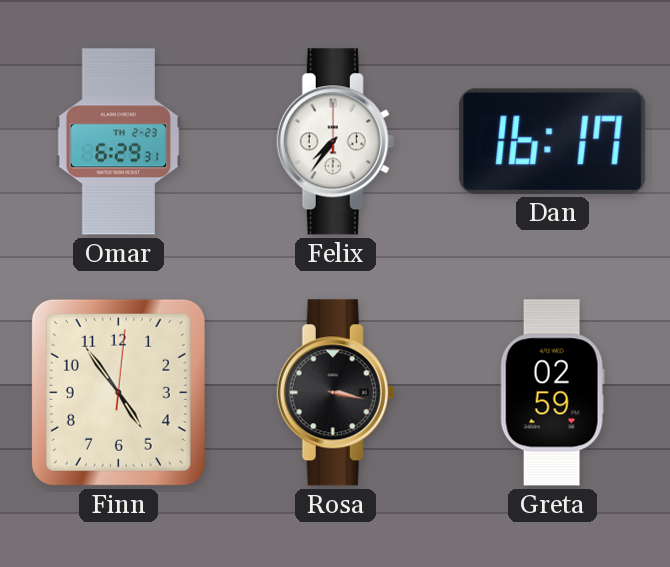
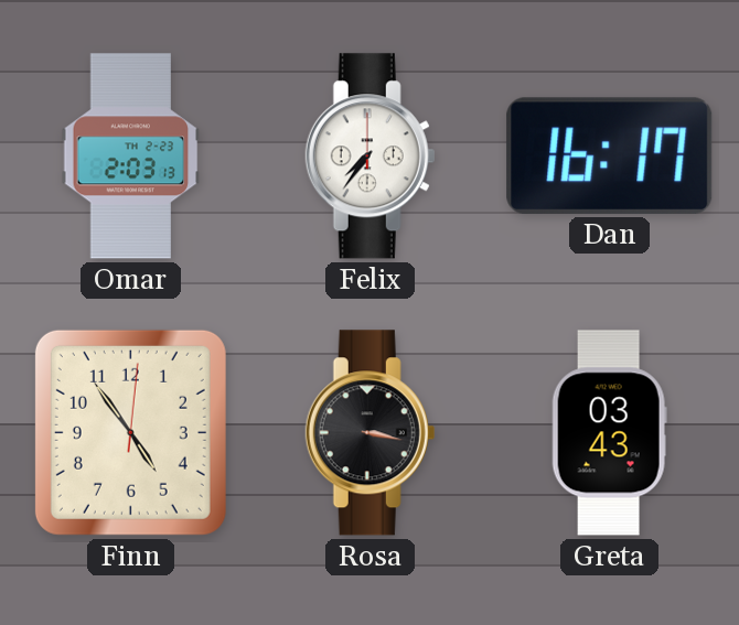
Omar: 6:29 -> 2:03
Greta: 02:59 -> 03:43
